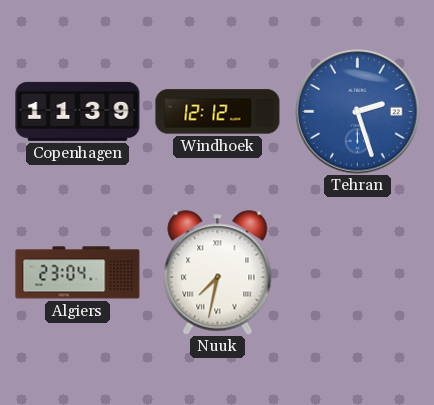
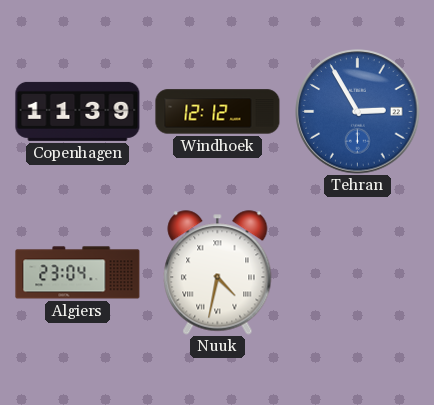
Tehran: 2:27 -> 2:55
Nuuk: 7:32 -> 4:32
